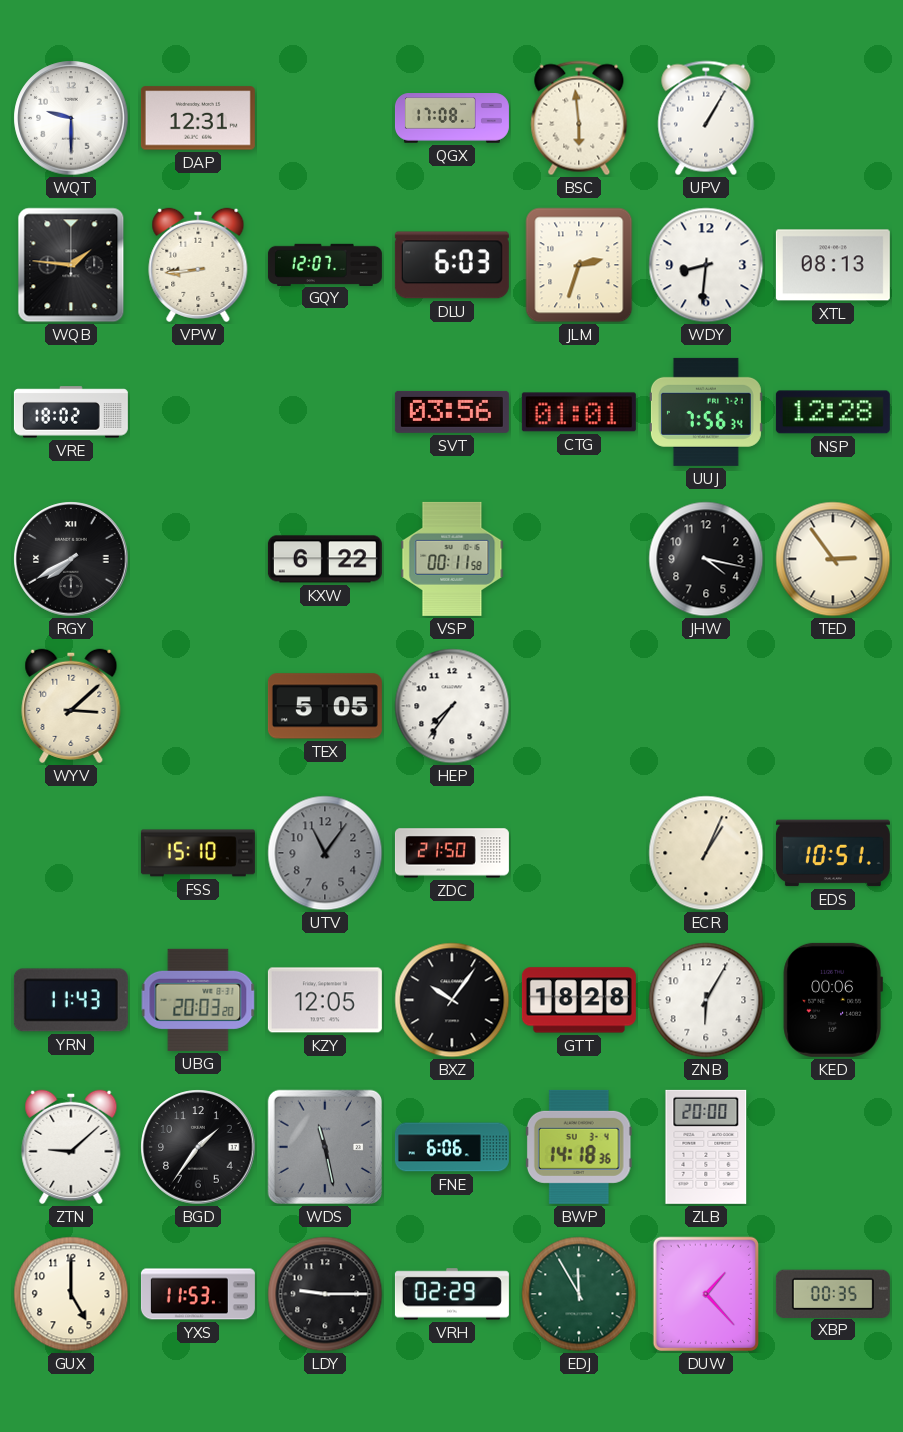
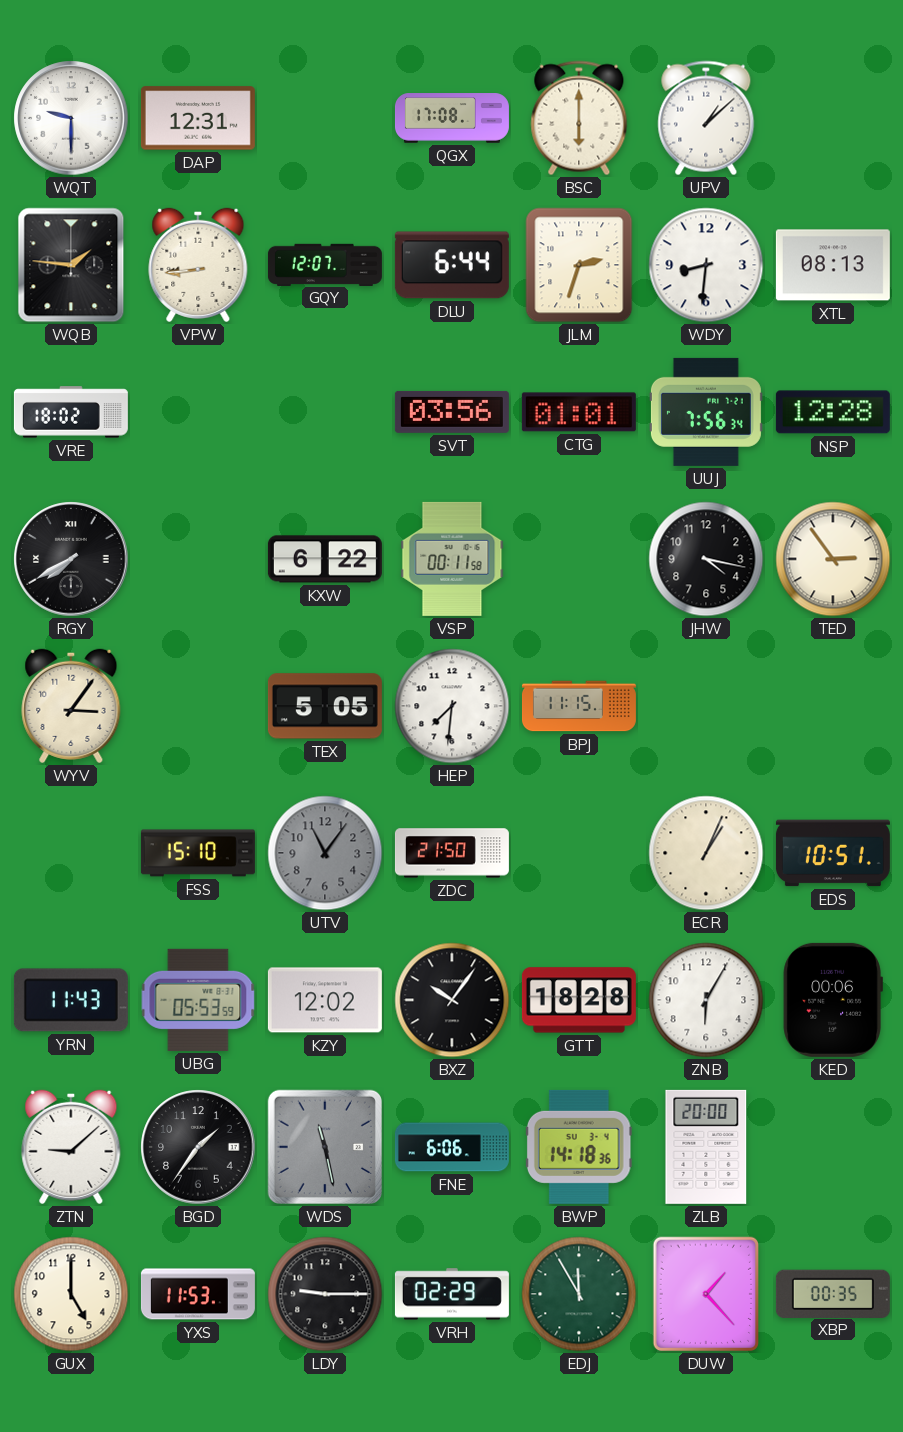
BSC: 5:59 -> 6:00
UPV: 1:05 -> 1:08
DLU: 6:03 -> 6:44
WYV: 3:08 -> 3:06
HEP: 7:36 -> 7:31
BPJ: none -> 11:15
UBG: 20:03 -> 05:53
KZY: 12:05 -> 12:02
